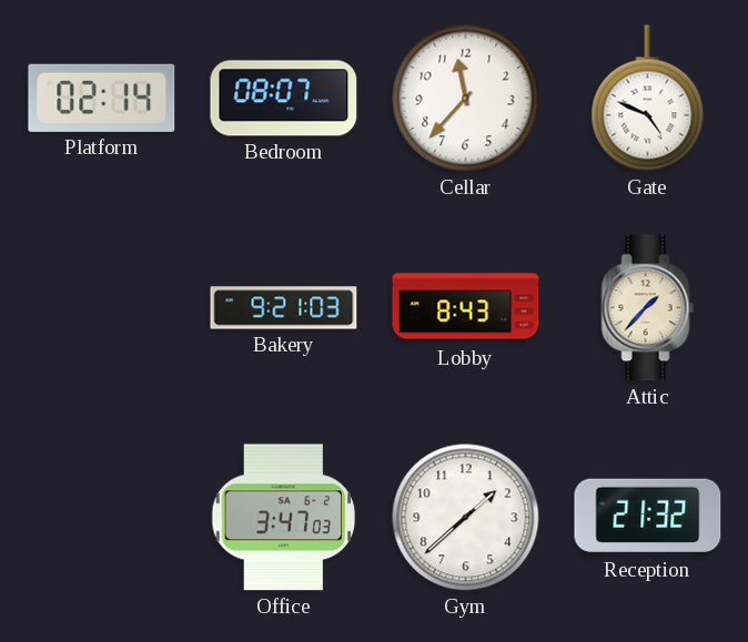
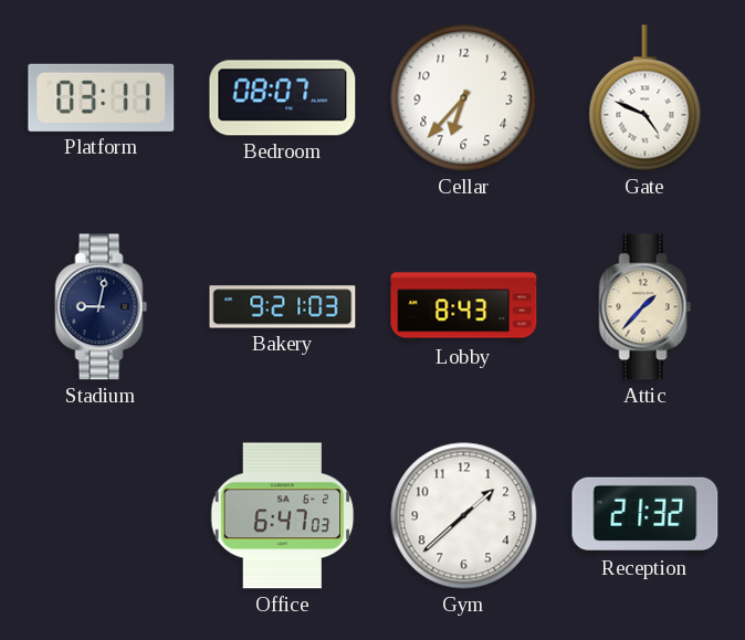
Platform: 02:14 -> 03:11
Cellar: 11:37 -> 6:37
Stadium: none -> 9:02
Office: 3:47 -> 6:47
